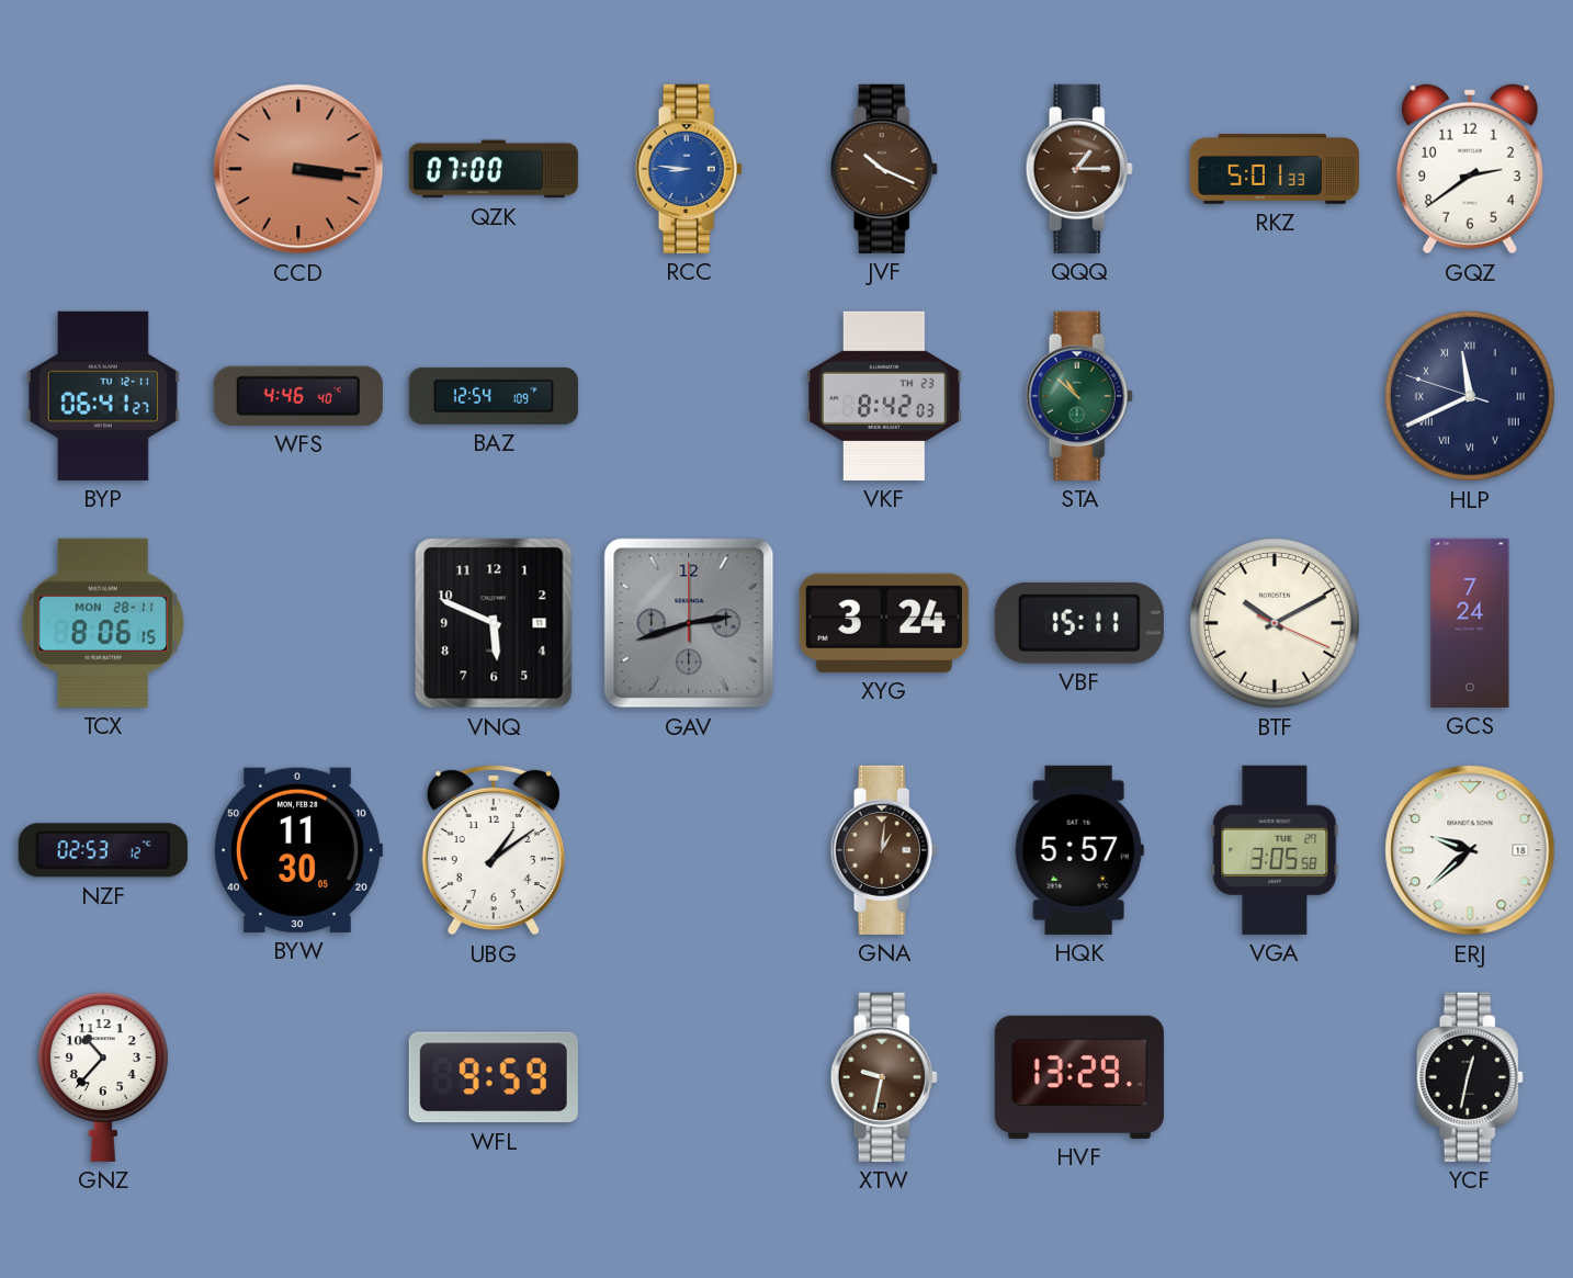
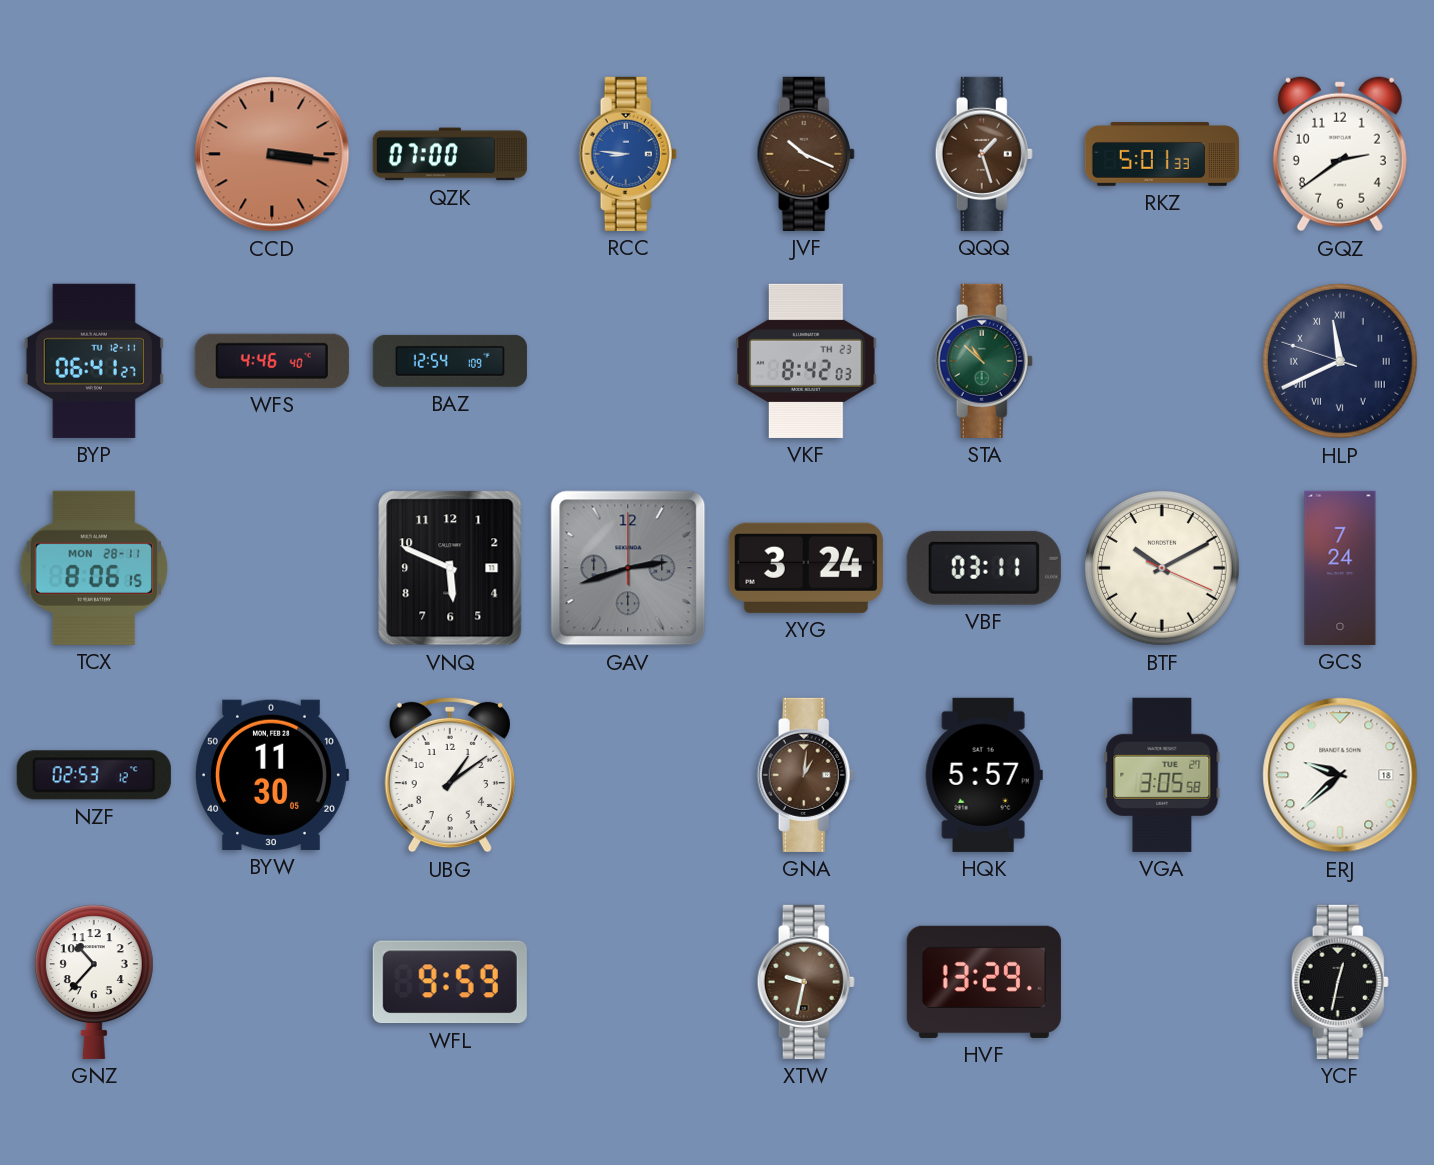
QQQ: 1:15 -> 1:27
VBF: 15:11 -> 03:11
